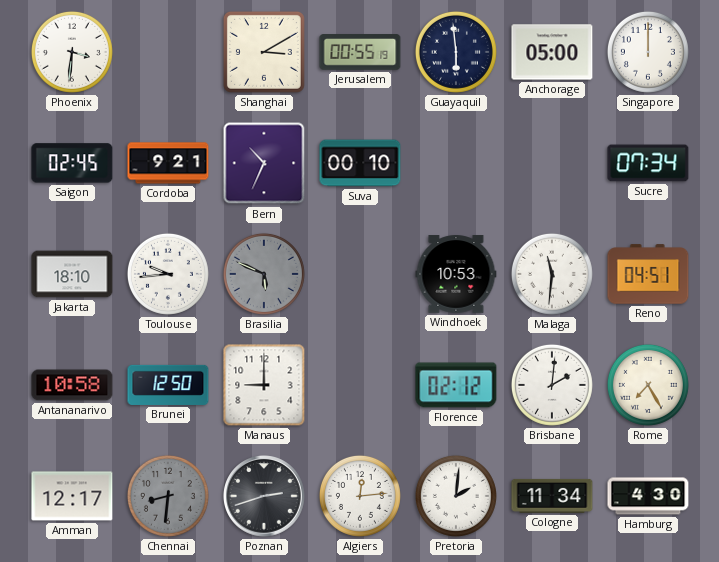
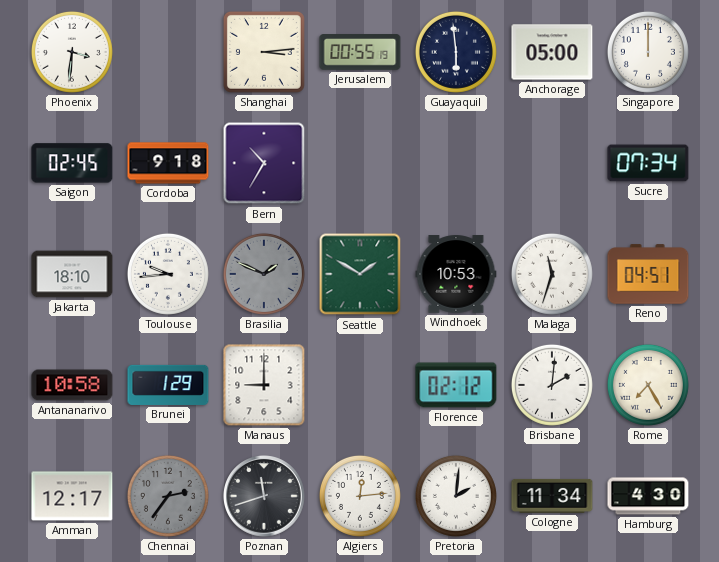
Shanghai: 3:10 -> 3:14
Cordoba: 9:21 -> 9:18
Bern: 10:34 -> 10:35
Suva: 00:10 -> none
Brasilia: 5:49 -> 1:49
Seattle: none -> 1:50
Malaga: 11:31 -> 11:33
Brunei: 12:50 -> 1:29
Chennai: 8:31 -> 2:36
Poznan: 2:42 -> 11:42
